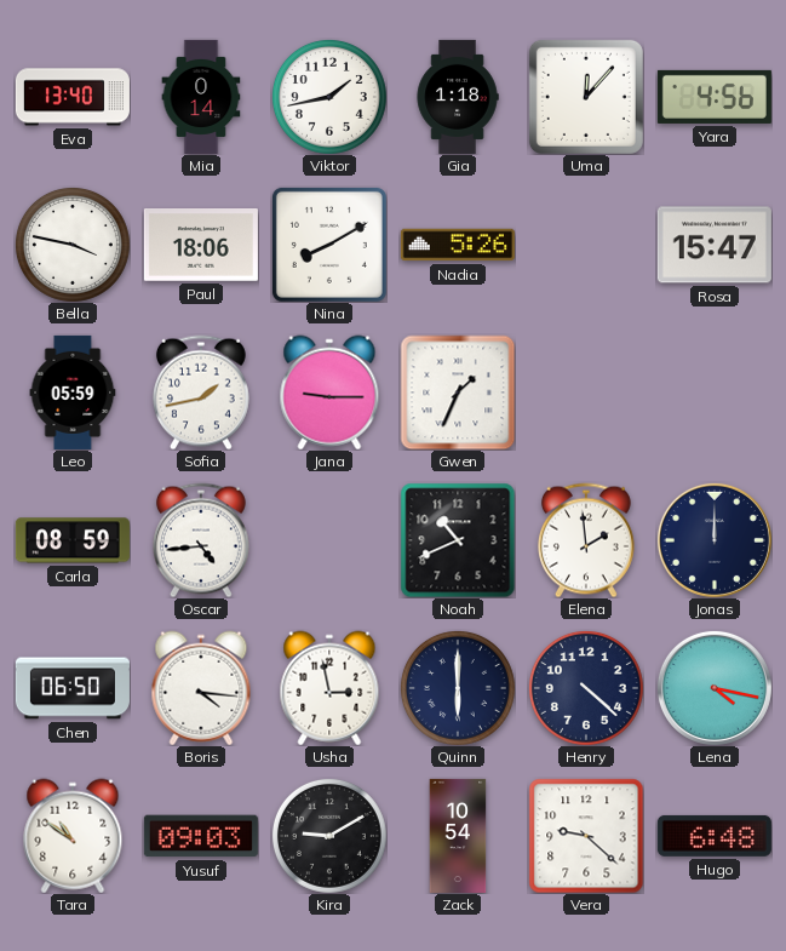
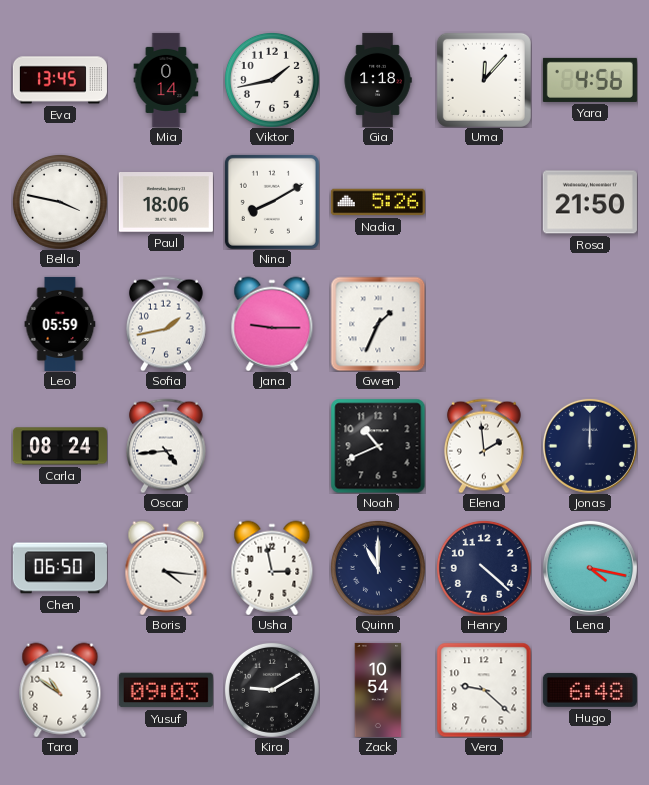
Eva: 13:40 -> 13:45
Rosa: 15:47 -> 21:50
Carla: 08:59 -> 08:24
Quinn: 6:00 -> 11:00
